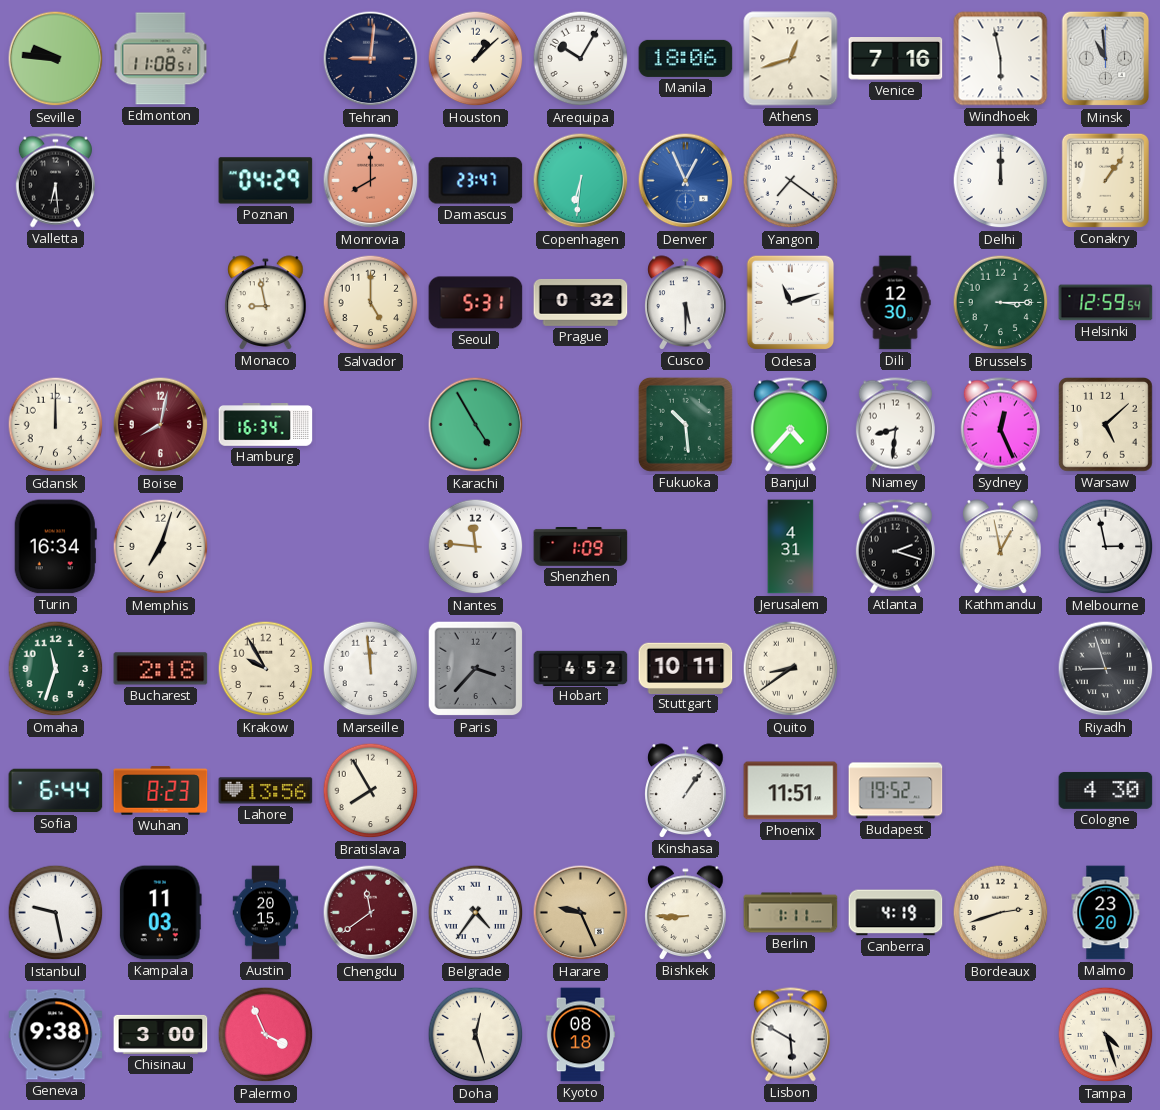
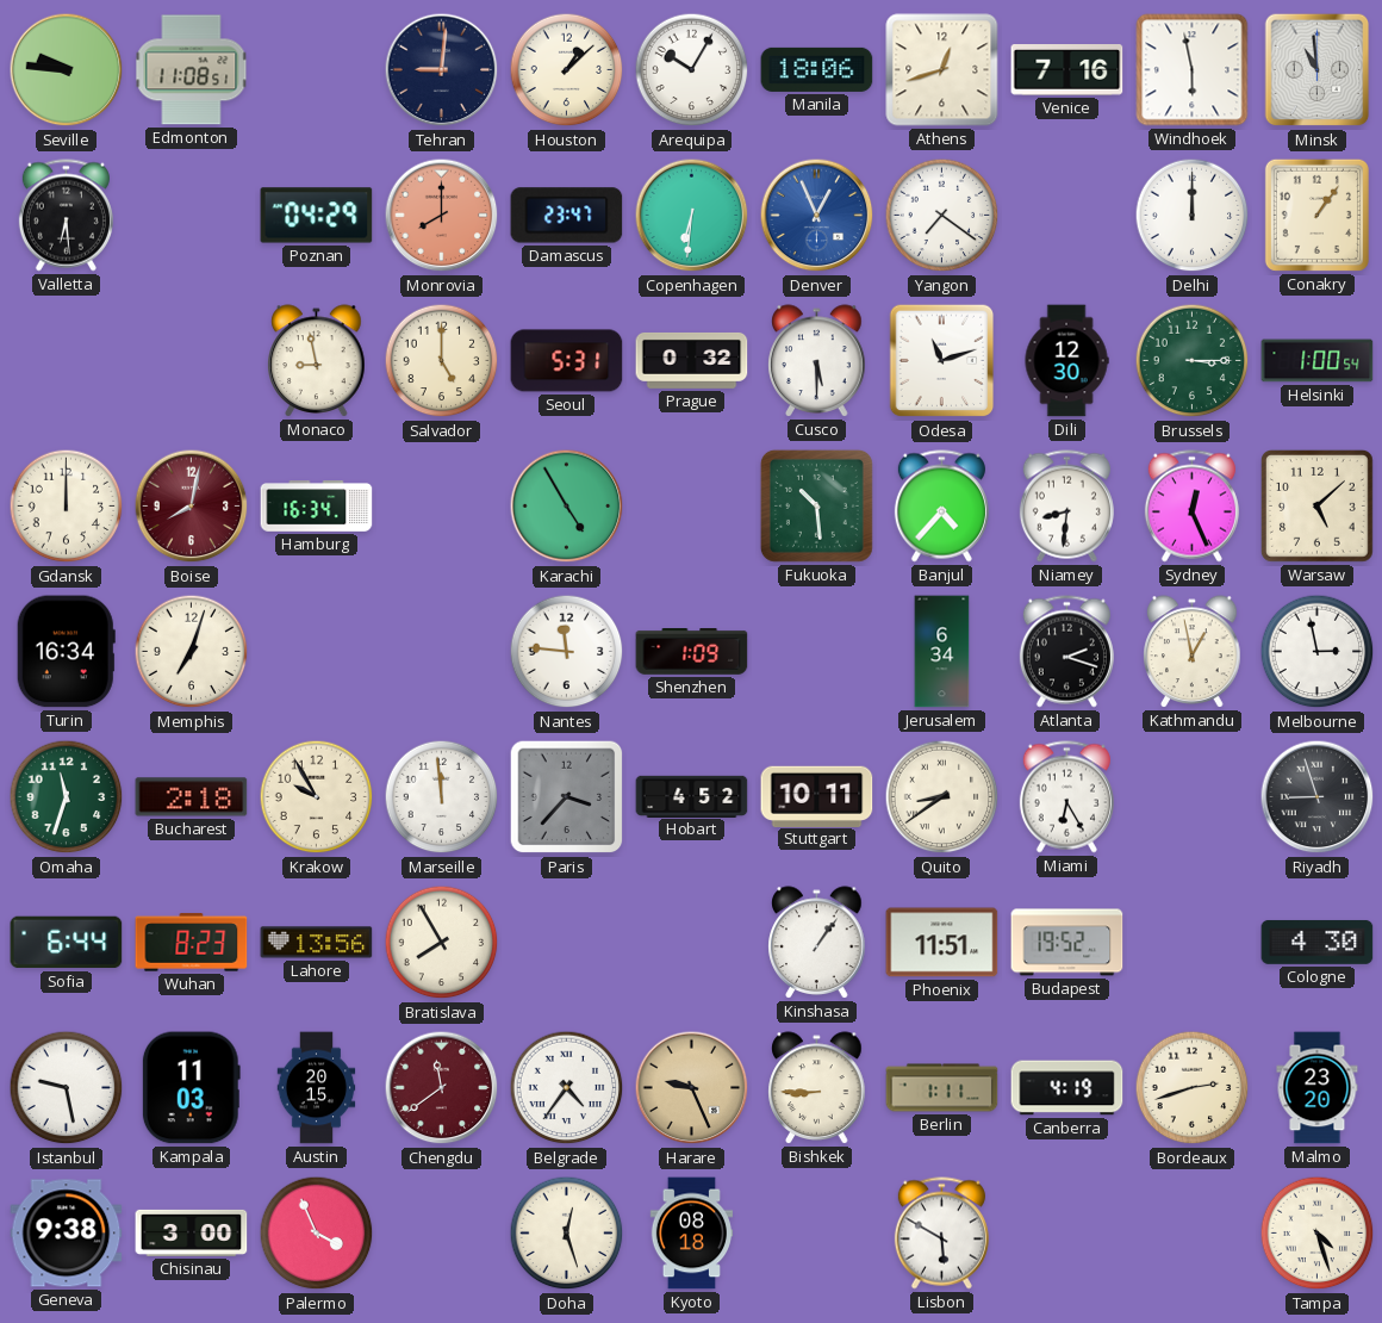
Helsinki: 12:59 -> 1:00
Jerusalem: 4:31 -> 6:34
Miami: none -> 6:25
